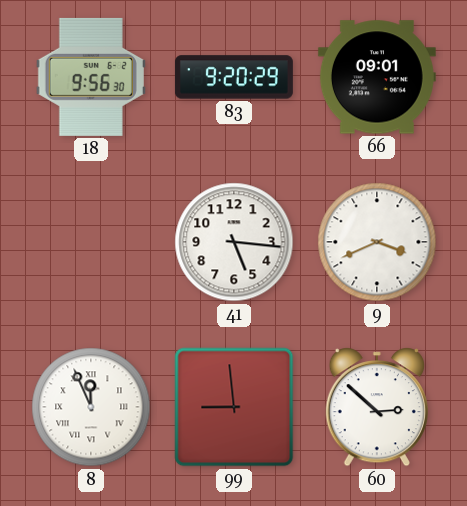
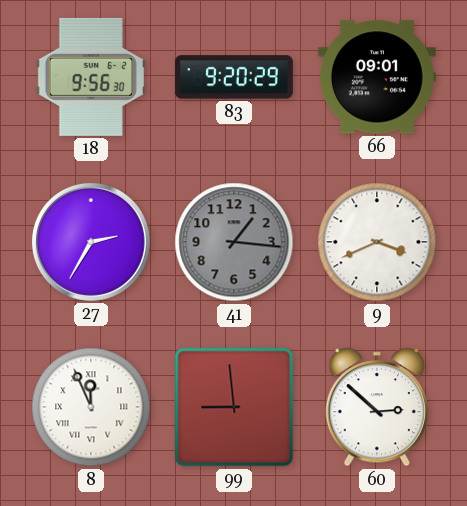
27: none -> 2:35
41: 5:16 -> 1:16
41 dial: white -> grey
